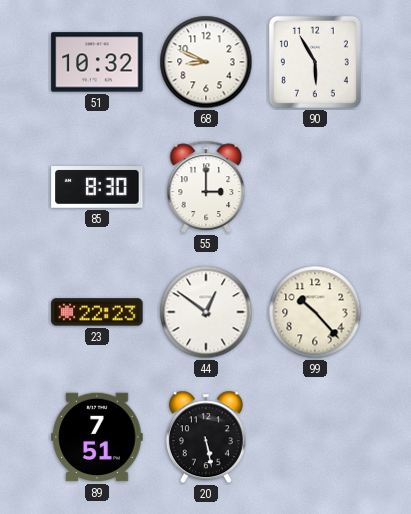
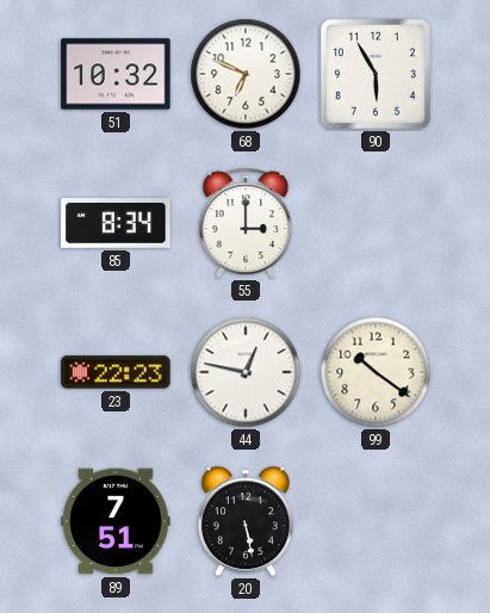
68: 8:49 -> 6:49
85: 8:30 -> 8:34
44: 12:51 -> 12:47
99: 10:23 -> 10:21
